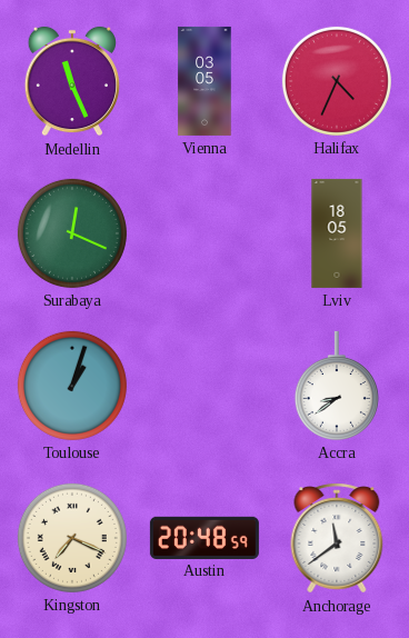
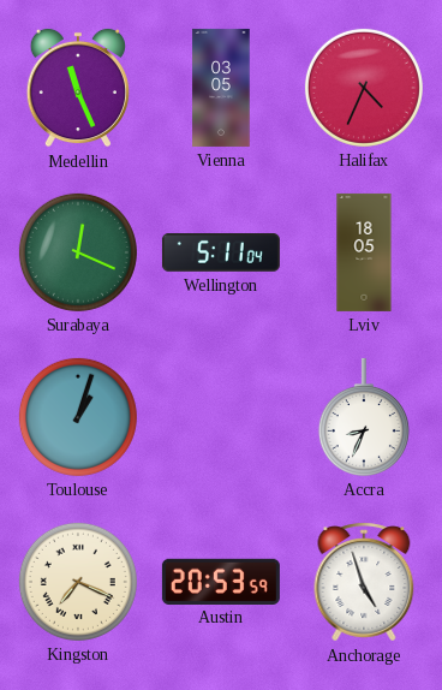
Wellington: none -> 5:11
Accra: 8:39 -> 8:34
Austin: 20:48 -> 20:53
Anchorage: 11:39 -> 4:57
